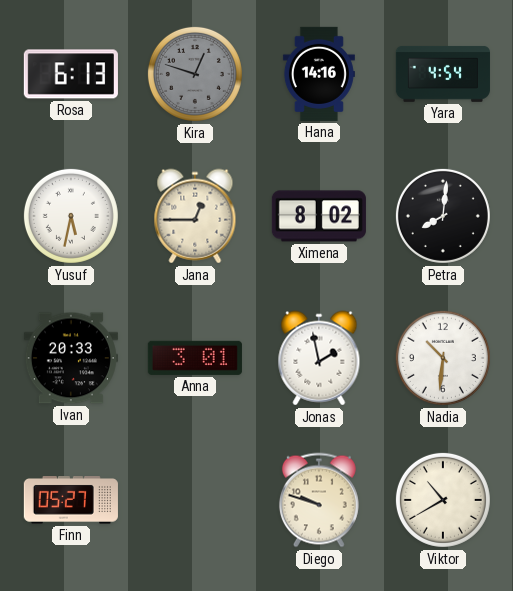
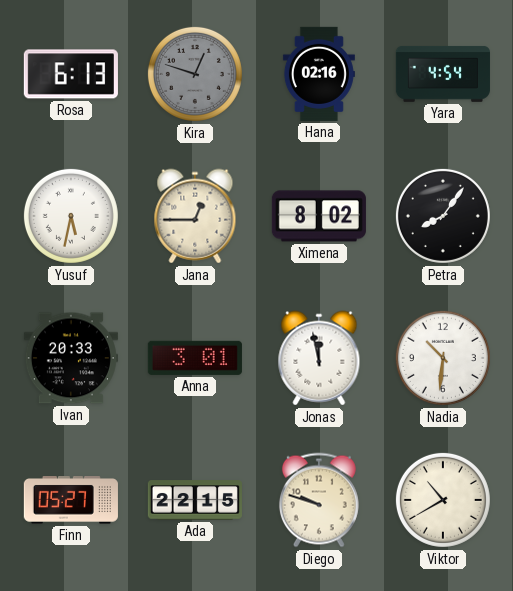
Hana: 14:16 -> 02:16
Petra: 8:01 -> 8:06
Jonas: 1:58 -> 11:58
Ada: none -> 22:15
